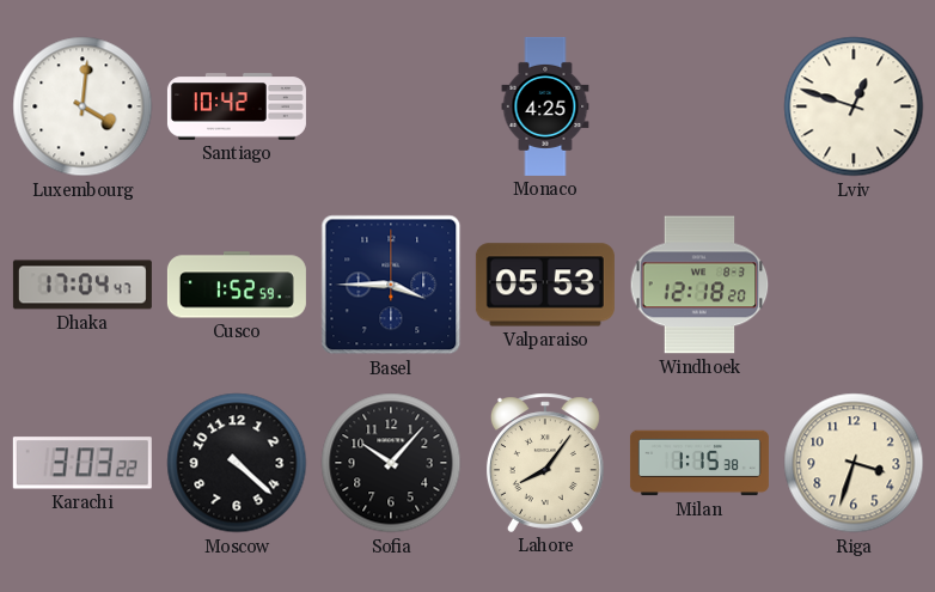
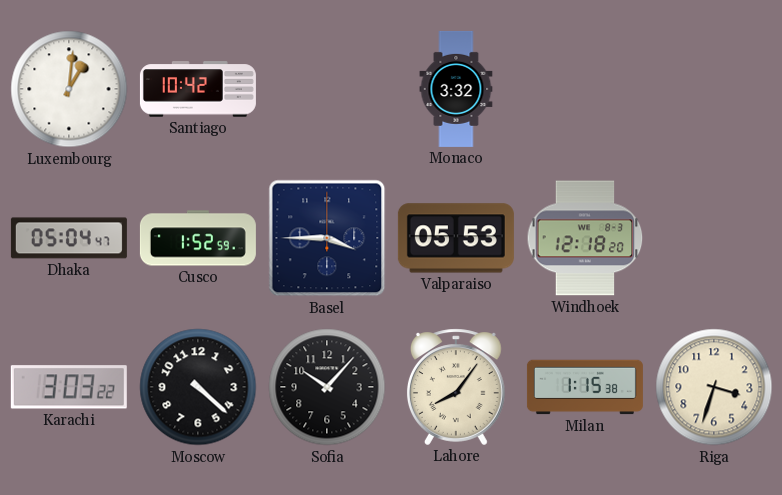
Luxembourg: 4:01 -> 1:01
Monaco: 4:25 -> 3:32
Lviv: 12:48 -> none
Dhaka: 17:04 -> 05:04
